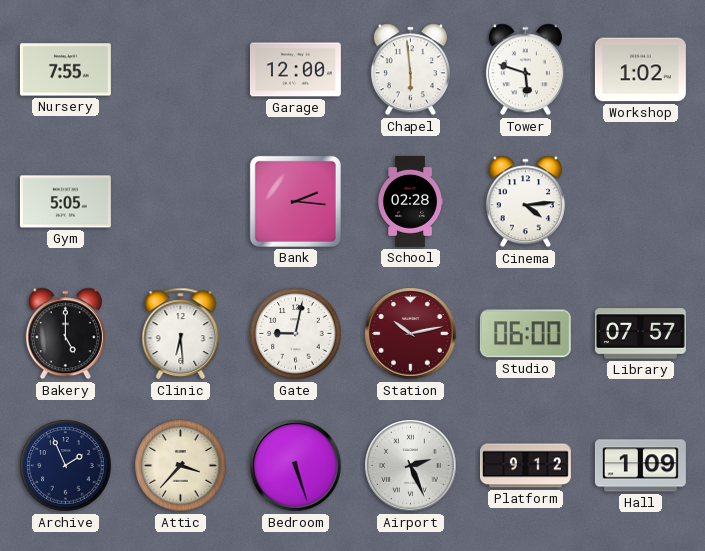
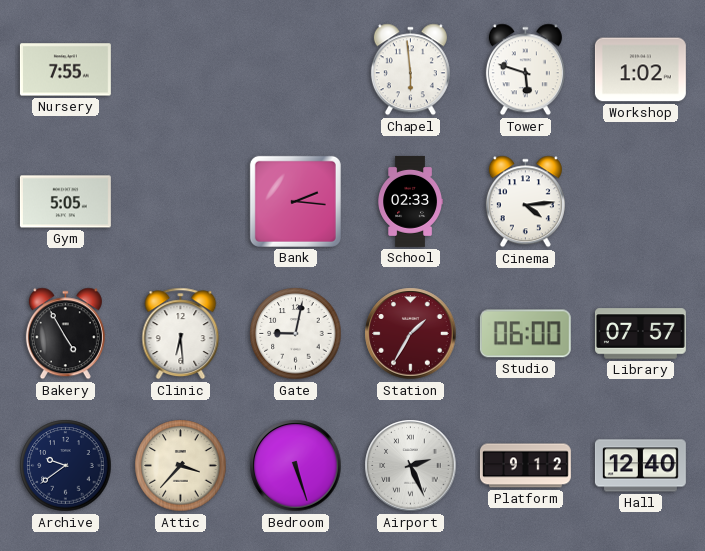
Garage: 12:00 -> none
School: 02:28 -> 02:33
Bakery: 5:00 -> 4:55
Station: 10:13 -> 1:35
Archive: 1:56 -> 9:39
Hall: 1:09 -> 12:40
